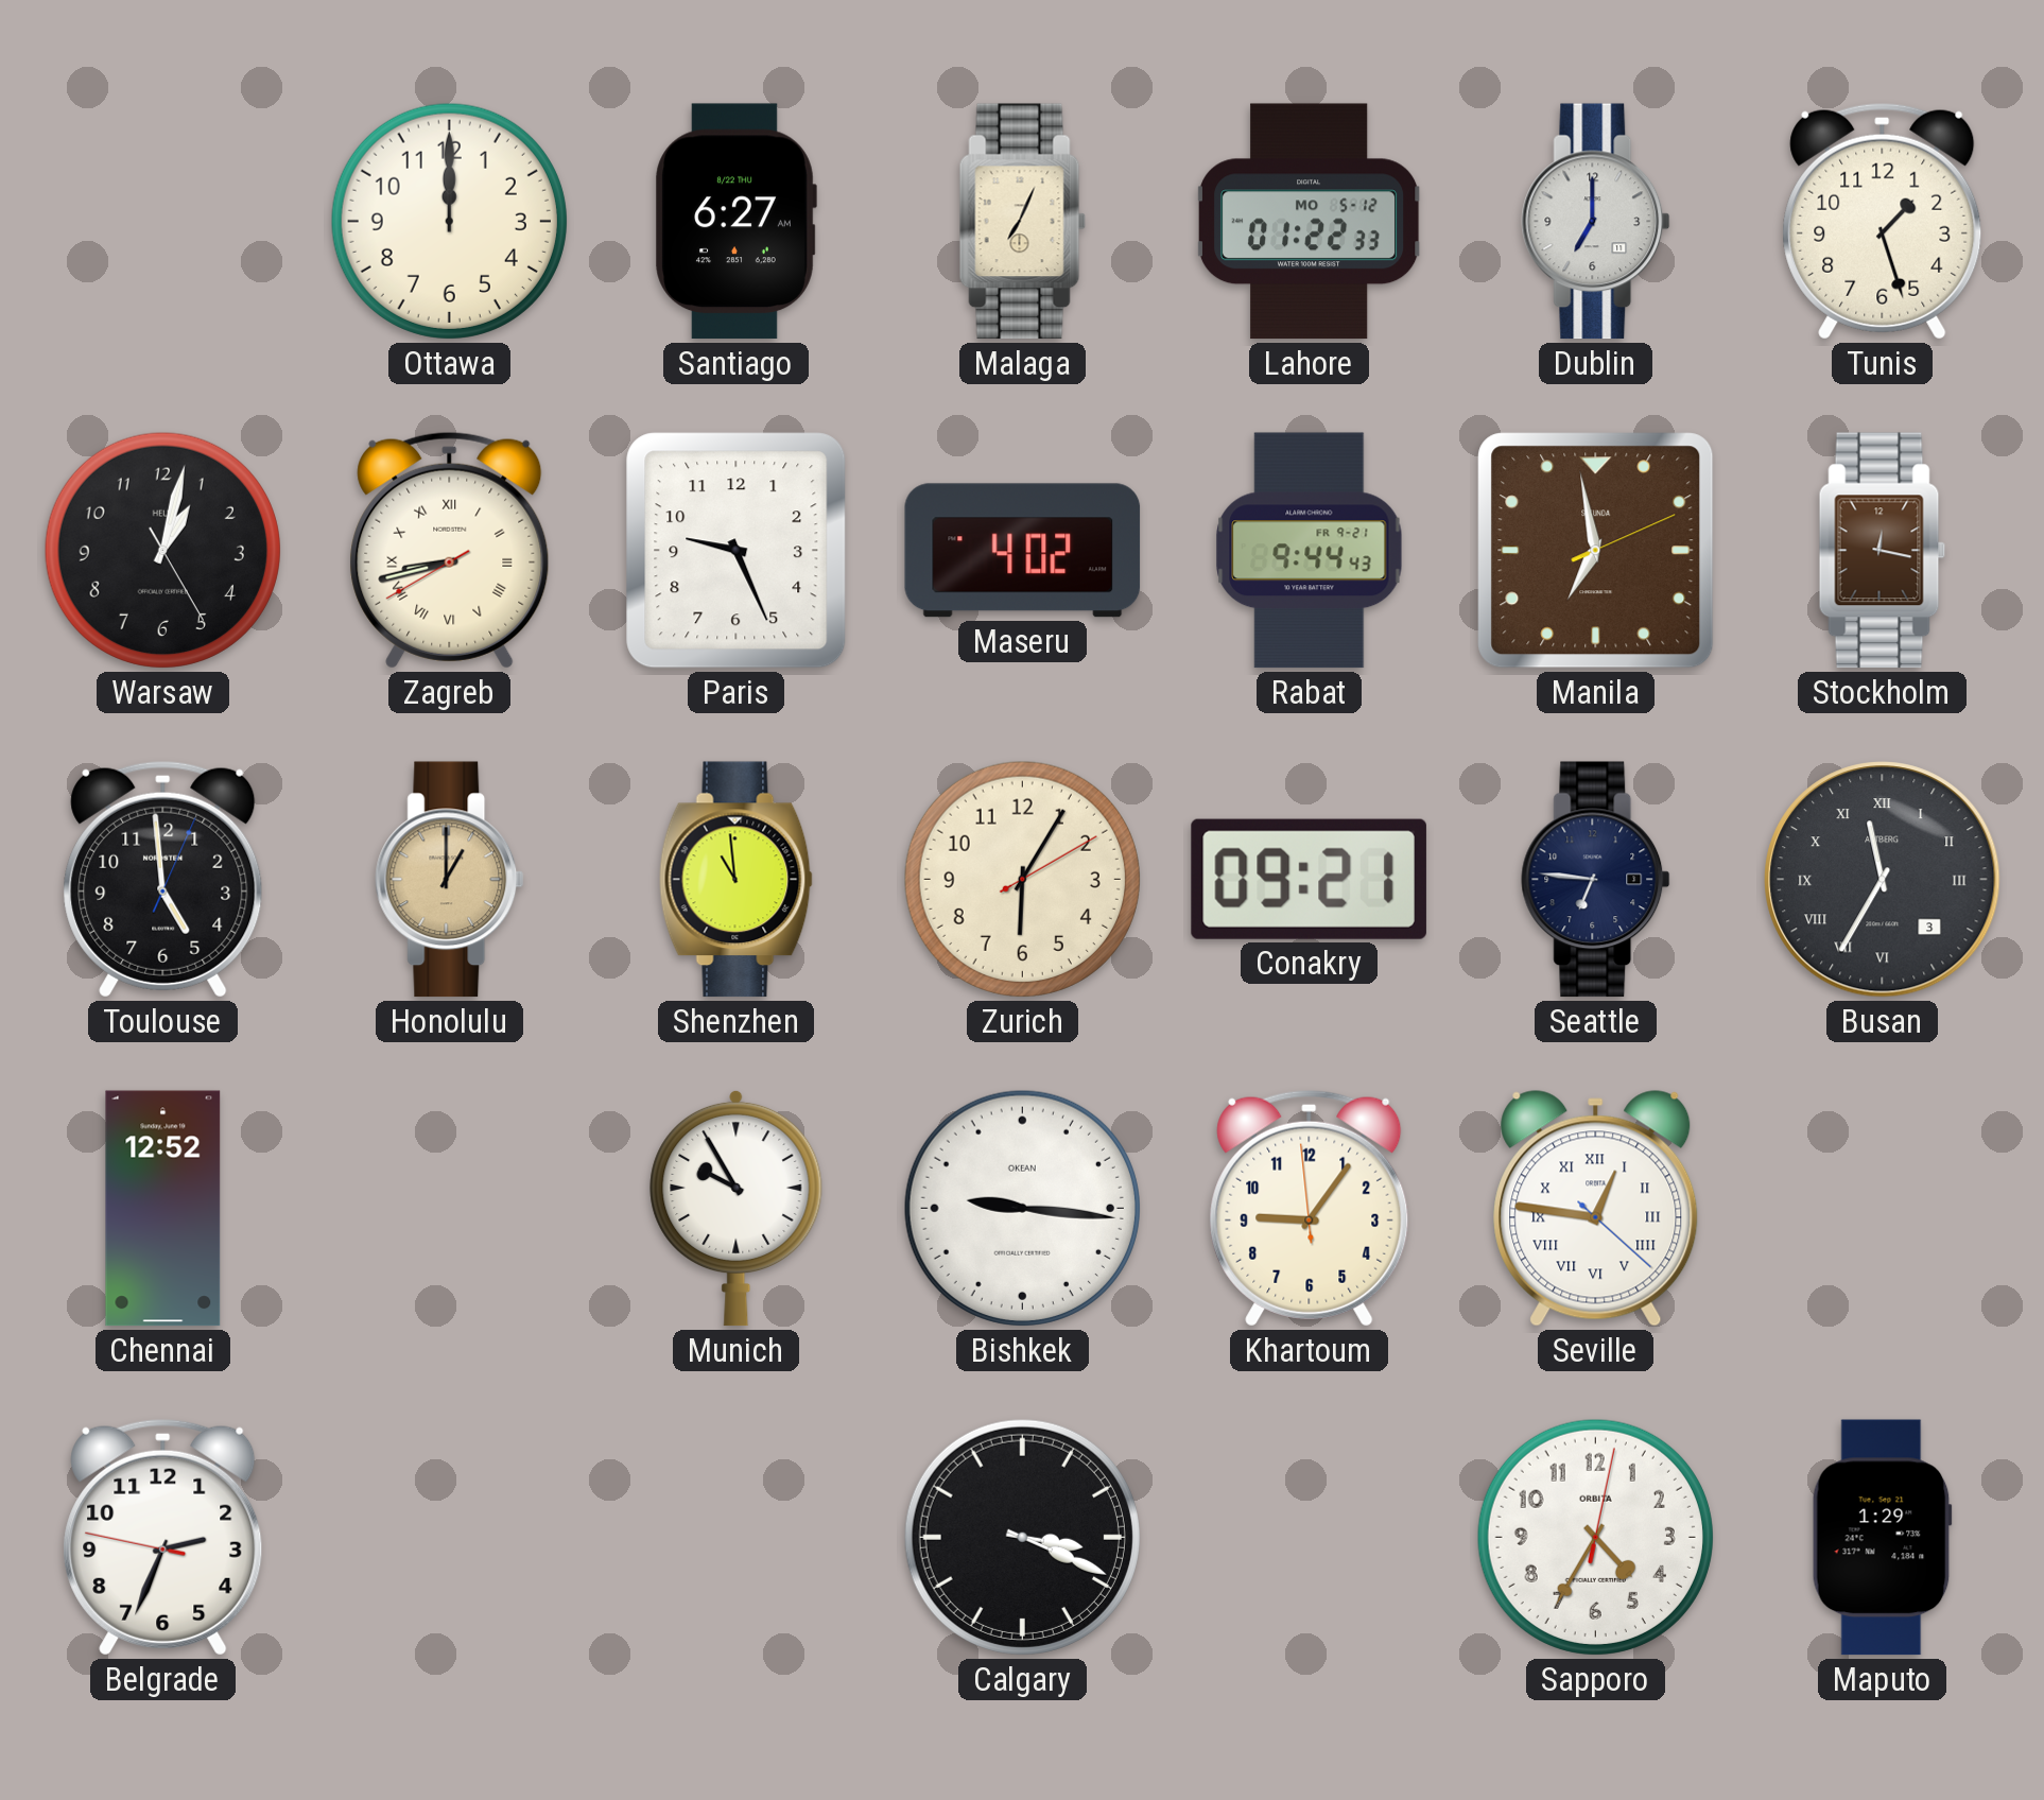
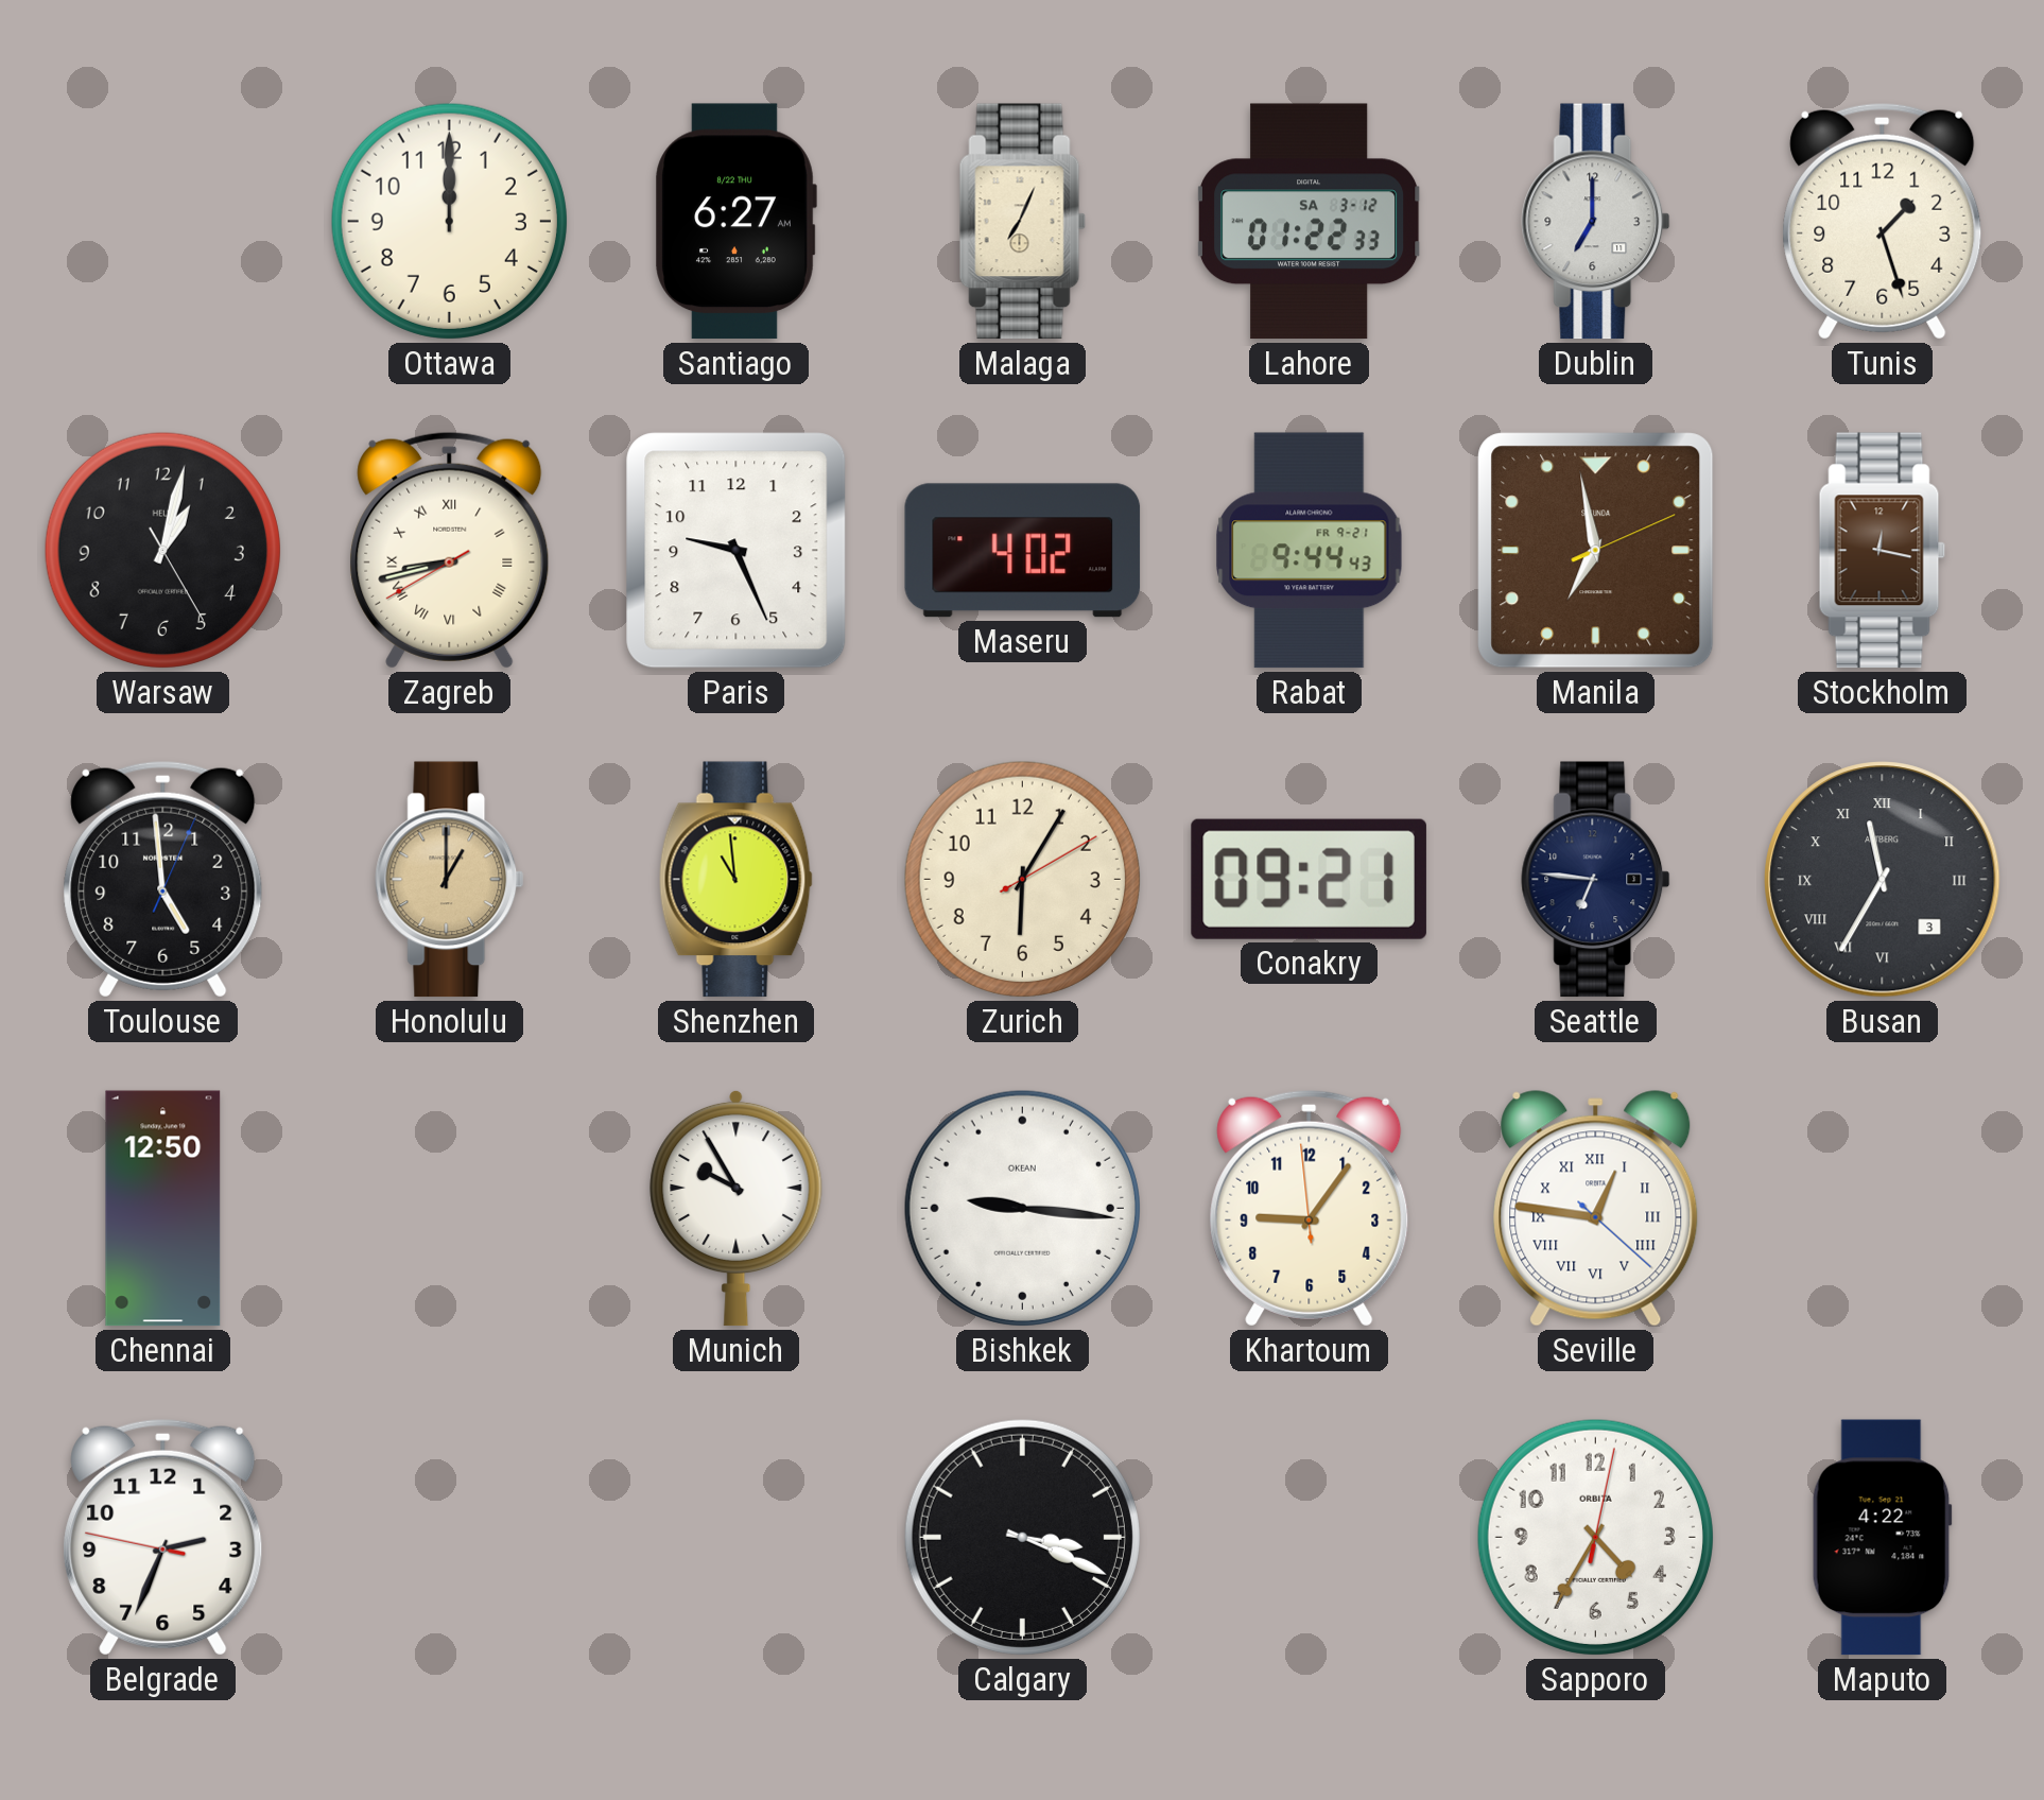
Lahore date: MO 5-12 -> SA 3-12
Chennai: 12:52 -> 12:50
Maputo: 1:29 -> 4:22
